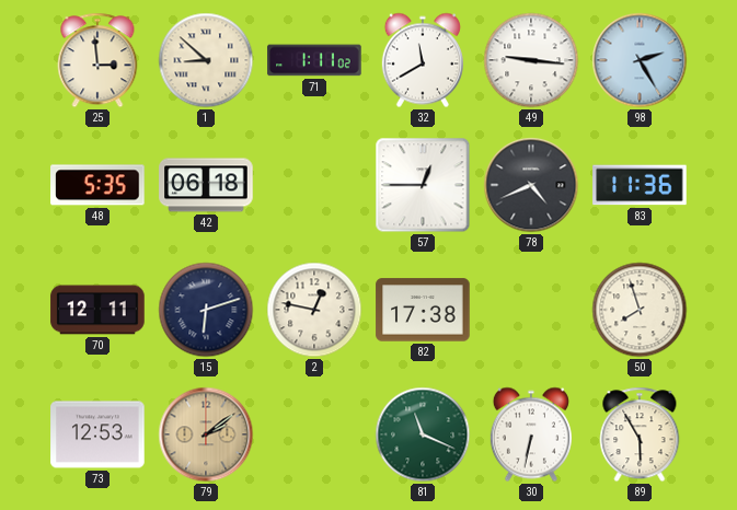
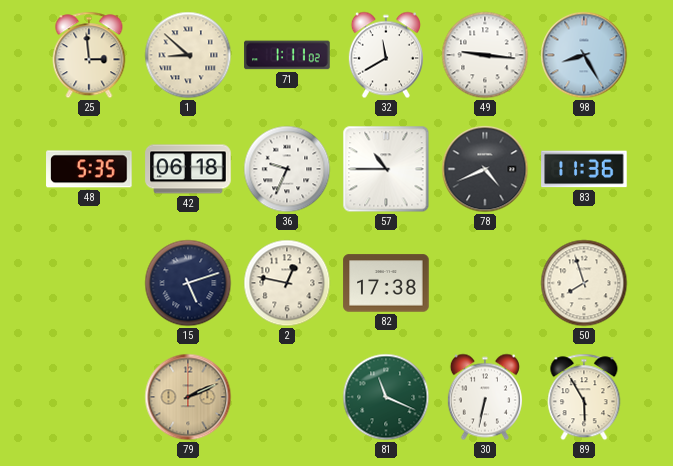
98: 2:25 -> 8:25
36: none -> 9:34
57: 12:45 -> 10:45
70: 12:11 -> none
15: 6:12 -> 5:12
73: 12:53 -> none
79: 2:09 -> 2:11
